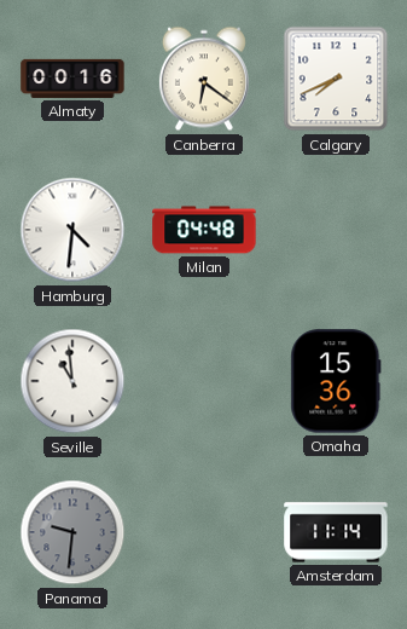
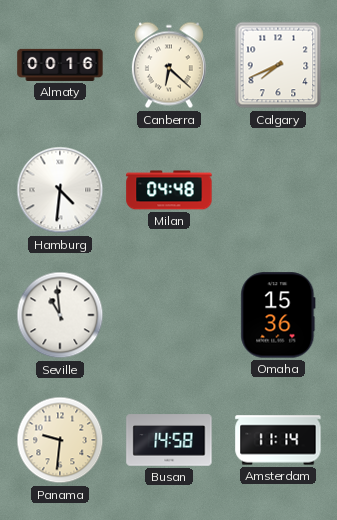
Canberra: 6:21 -> 6:22
Panama dial: grey -> cream
Busan: none -> 14:58
